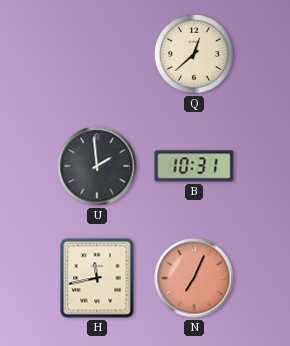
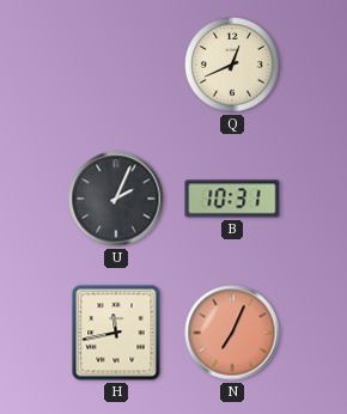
Q: 12:38 -> 12:41
U: 1:59 -> 2:04
